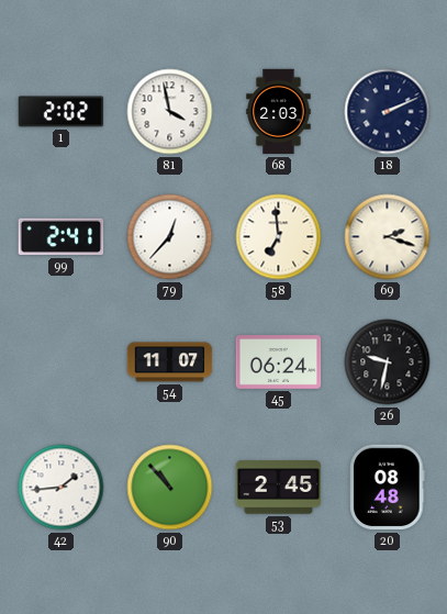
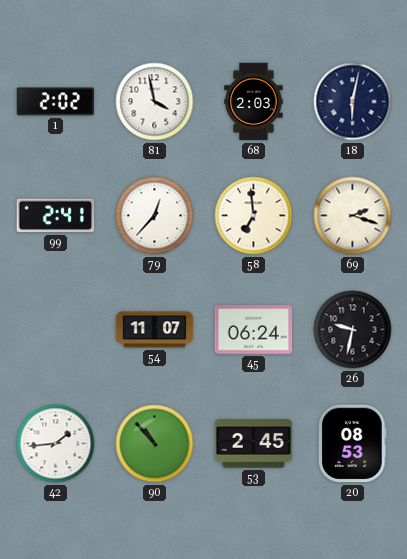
18: 2:11 -> 6:02
20: 08:48 -> 08:53
